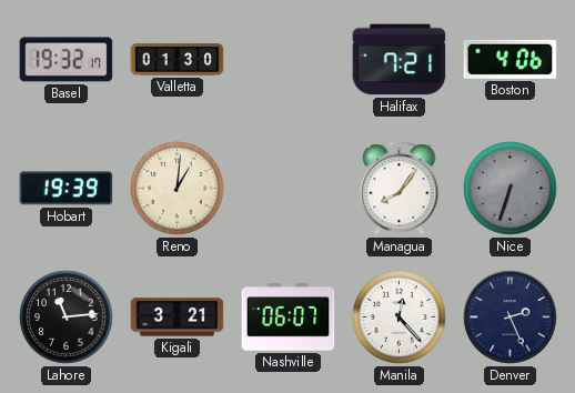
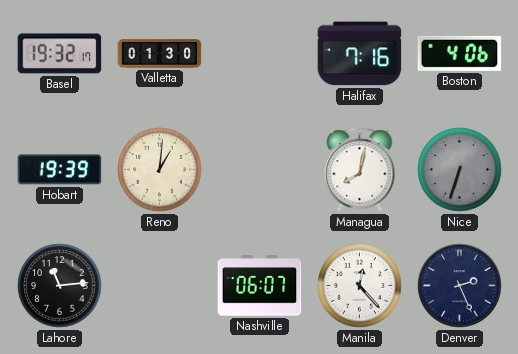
Halifax: 7:21 -> 7:16
Managua: 8:06 -> 8:02
Kigali: 3:21 -> none
